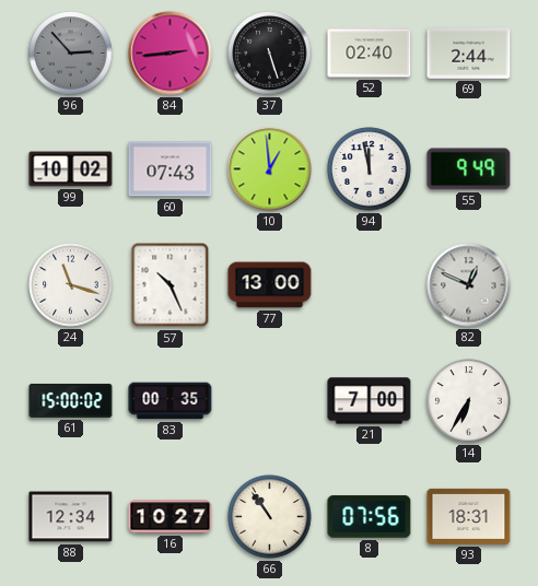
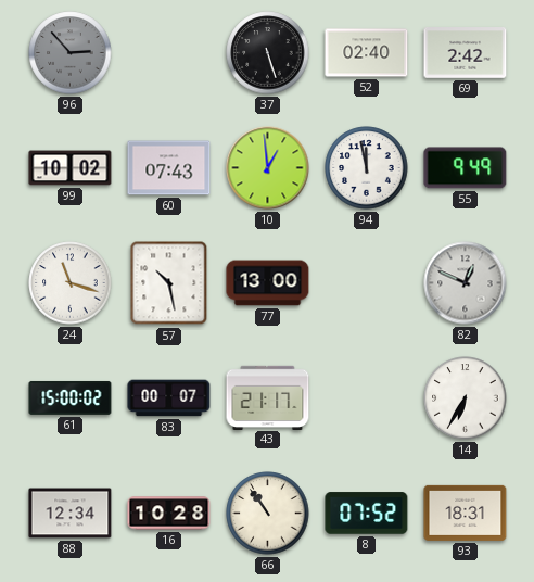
84: 2:44 -> none
69: 2:44 -> 2:42
57: 10:26 -> 10:28
83: 00:35 -> 00:07
43: none -> 21:17
21: 7:00 -> none
16: 10:27 -> 10:28
8: 07:56 -> 07:52
